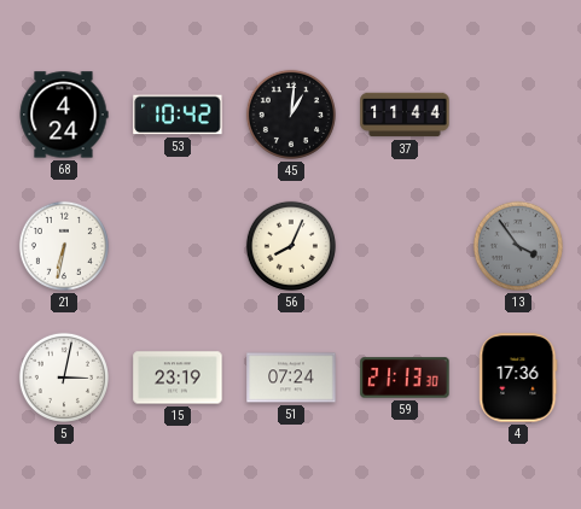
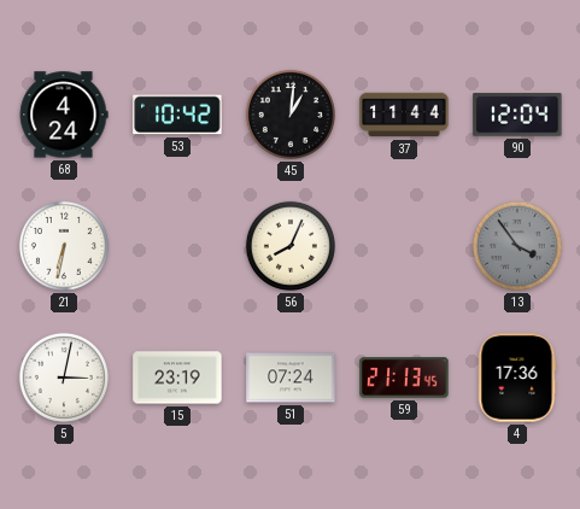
90: none -> 12:04
59: 21:13:30 -> 21:13:45
